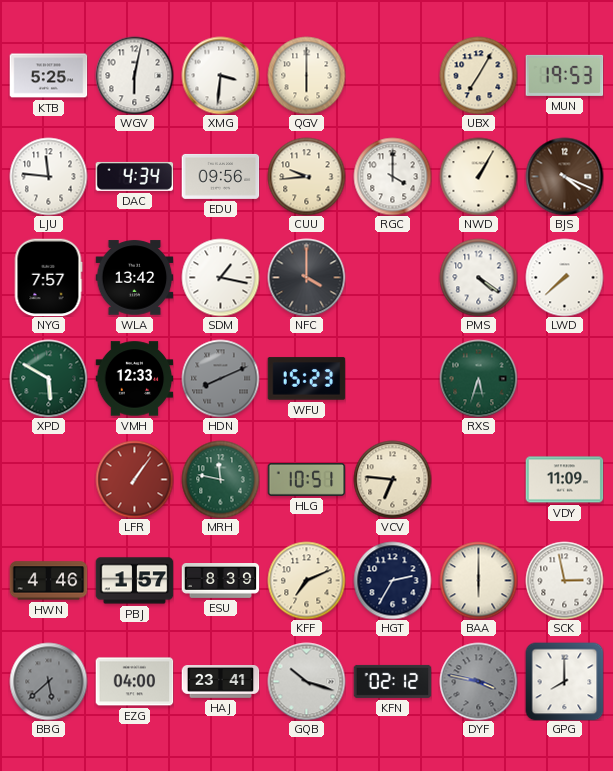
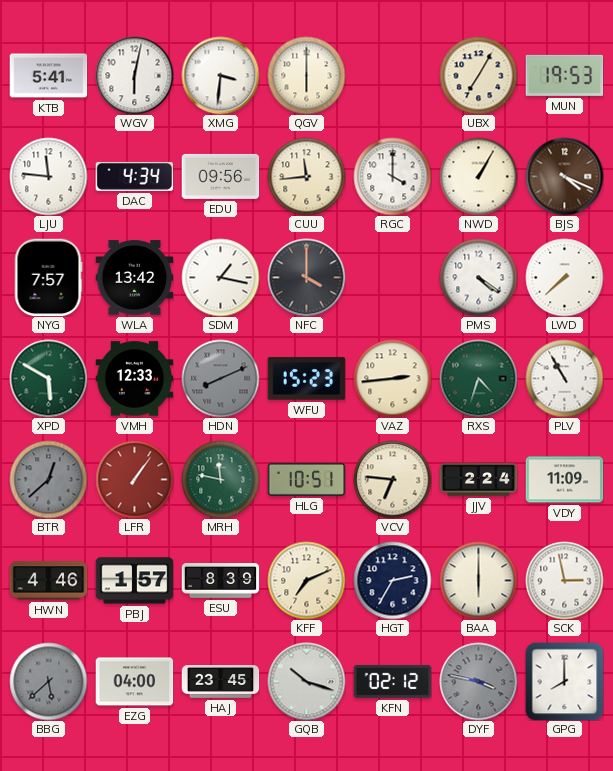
KTB: 5:25 -> 5:41
CUU: 9:44 -> 11:44
VAZ: none -> 2:44
RXS: 5:33 -> 4:33
PLV: none -> 10:55
BTR: none -> 12:38
JJV: none -> 2:24
HAJ: 23:41 -> 23:45
